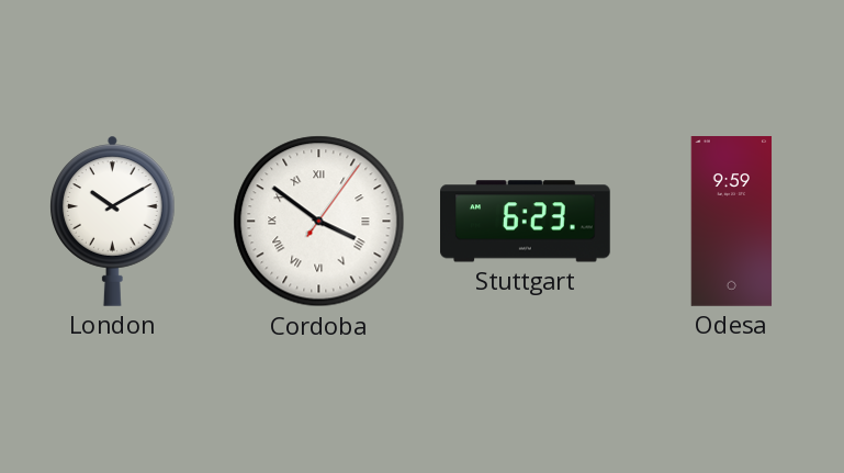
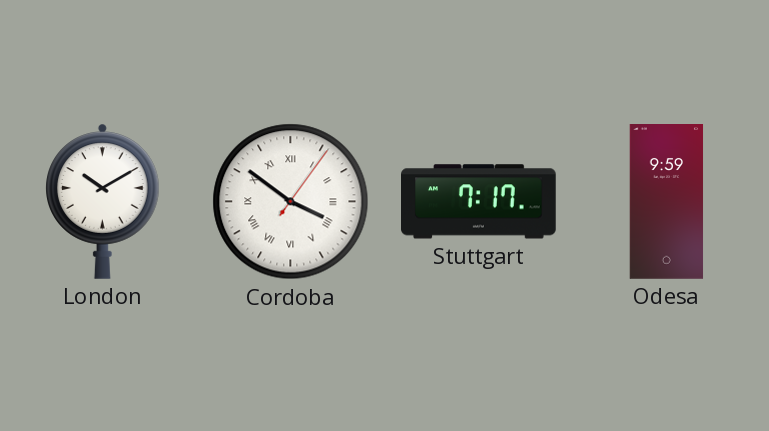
Stuttgart: 6:23 -> 7:17
